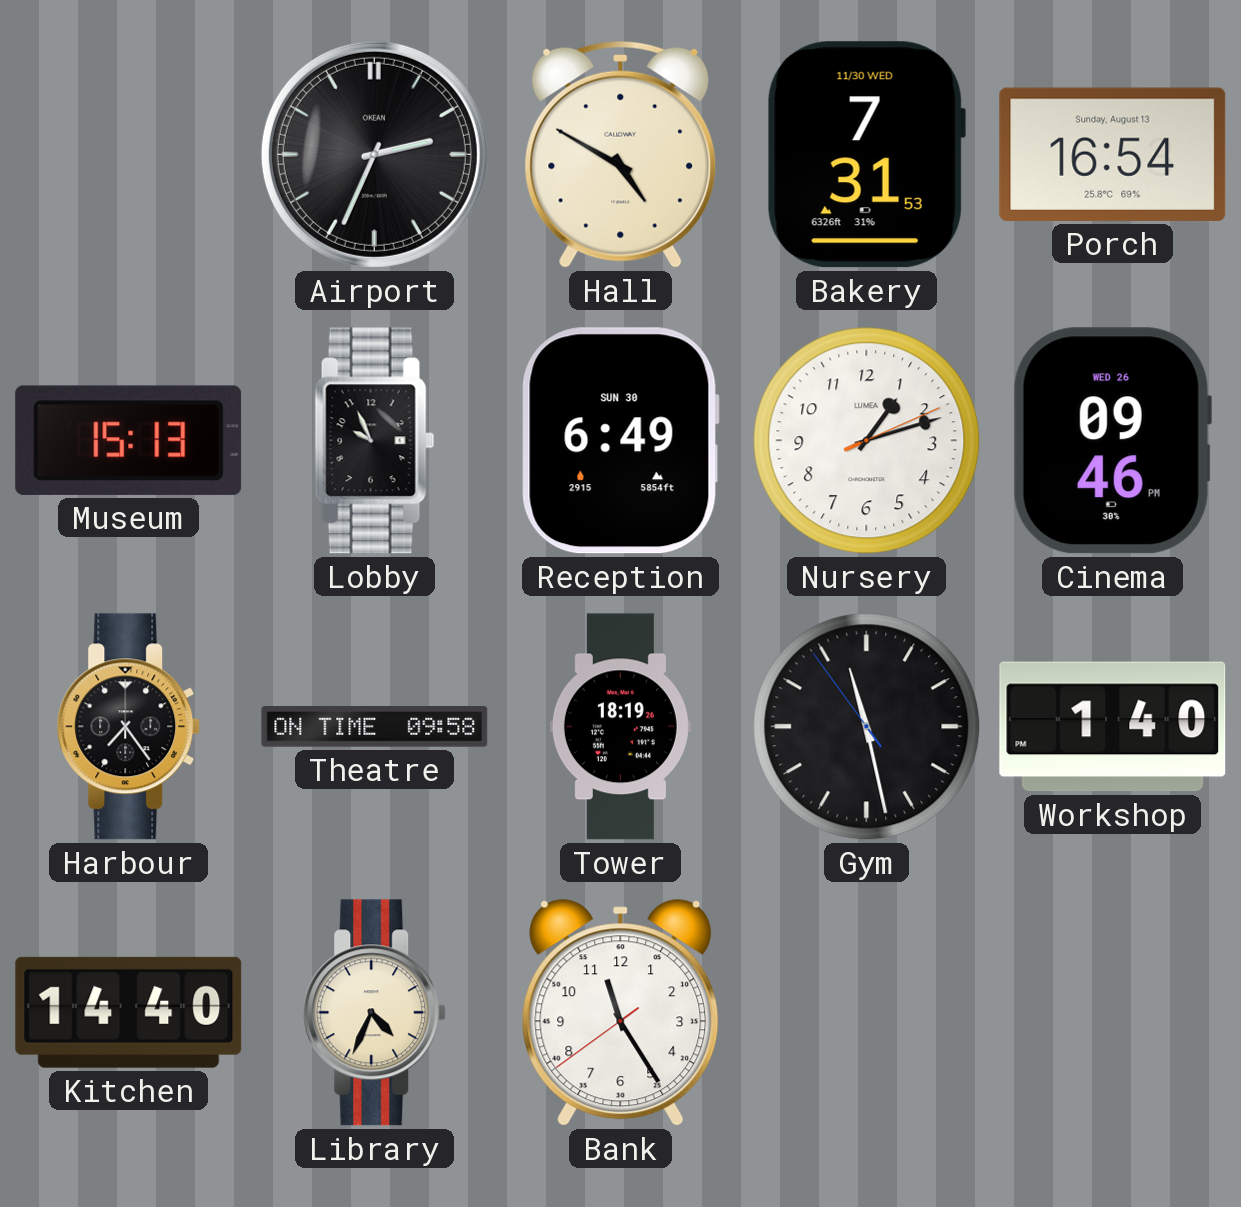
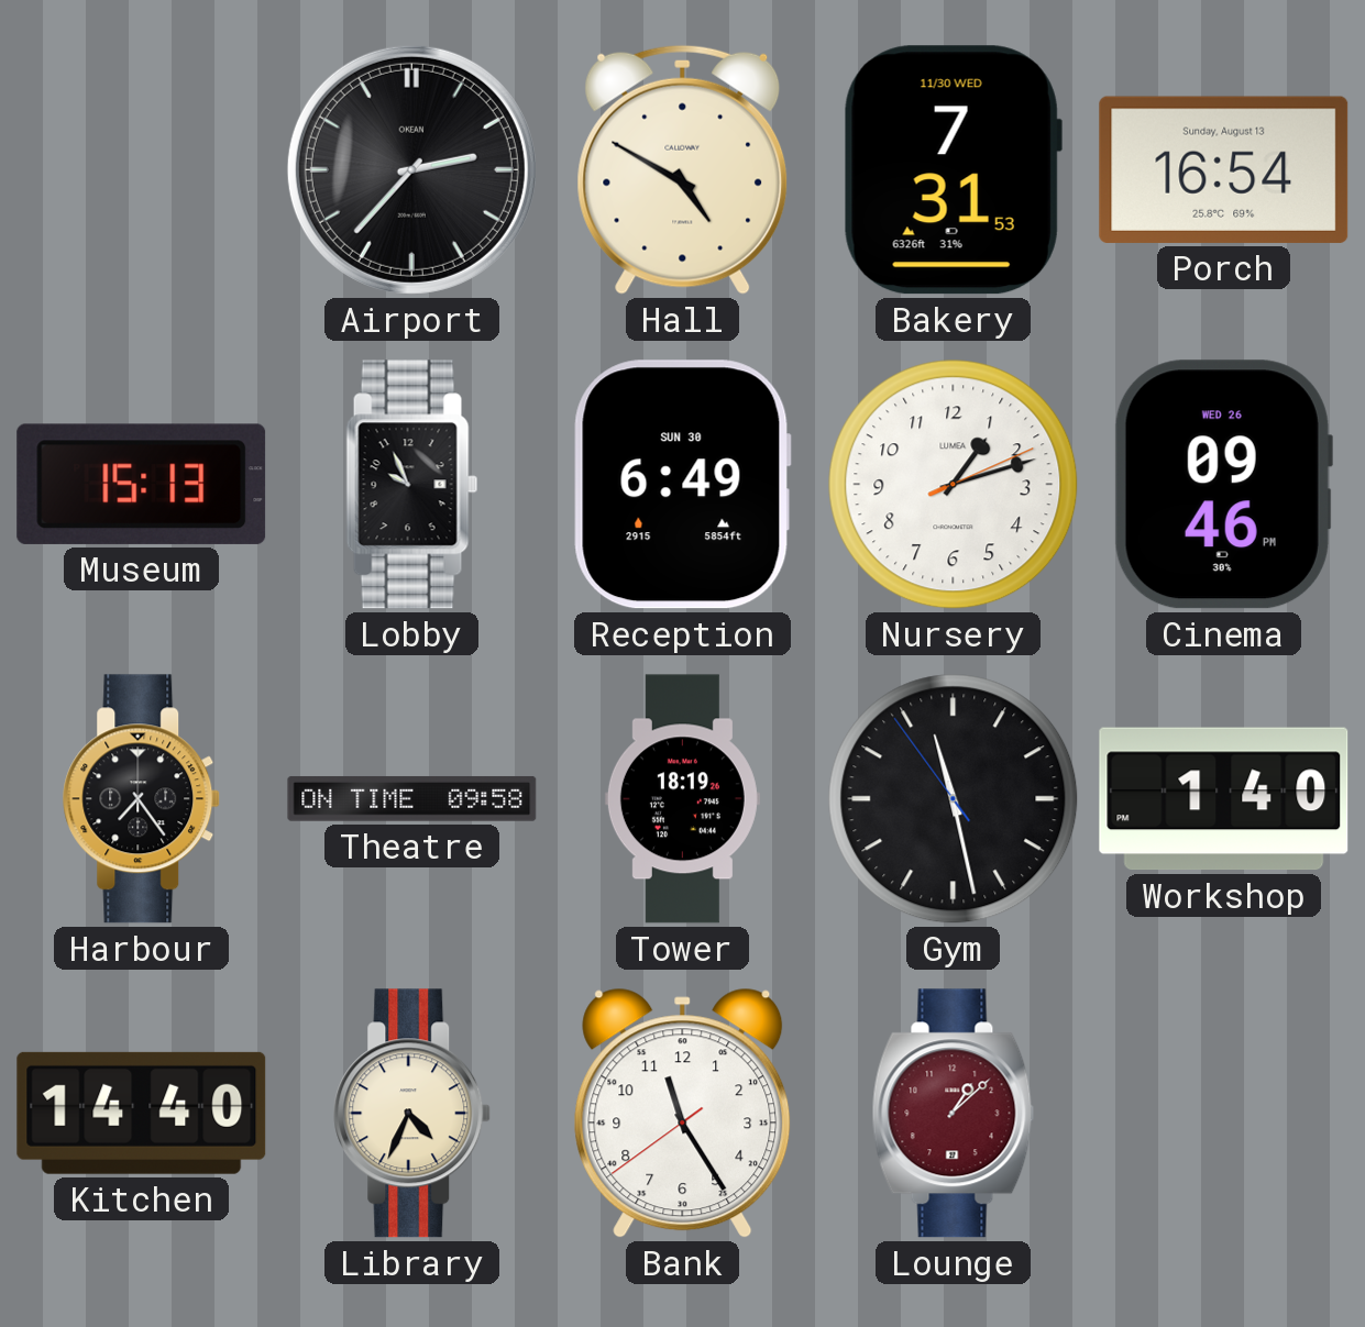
Airport: 2:34 -> 2:37
Lounge: none -> 1:08
